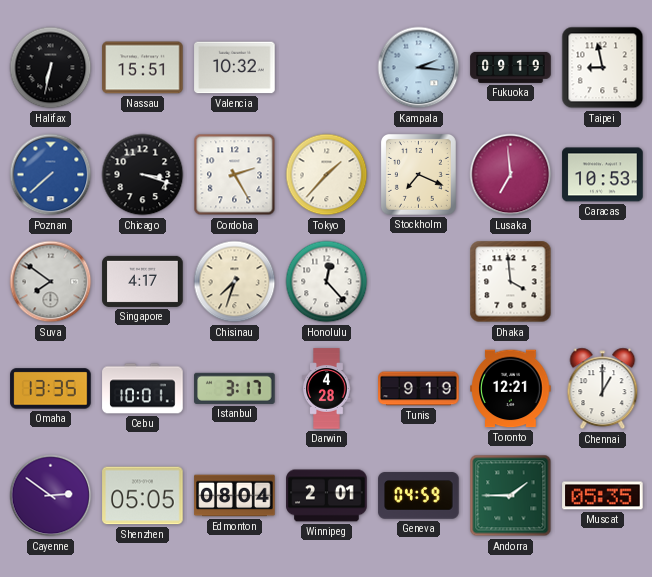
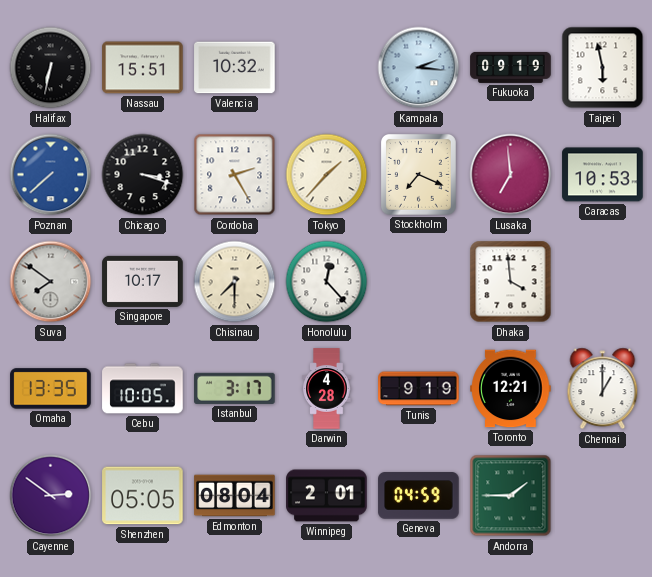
Taipei: 8:58 -> 5:58
Singapore: 4:17 -> 10:17
Chisinau: 7:33 -> 7:30
Cebu: 10:01 -> 10:05
Muscat: 05:35 -> none
